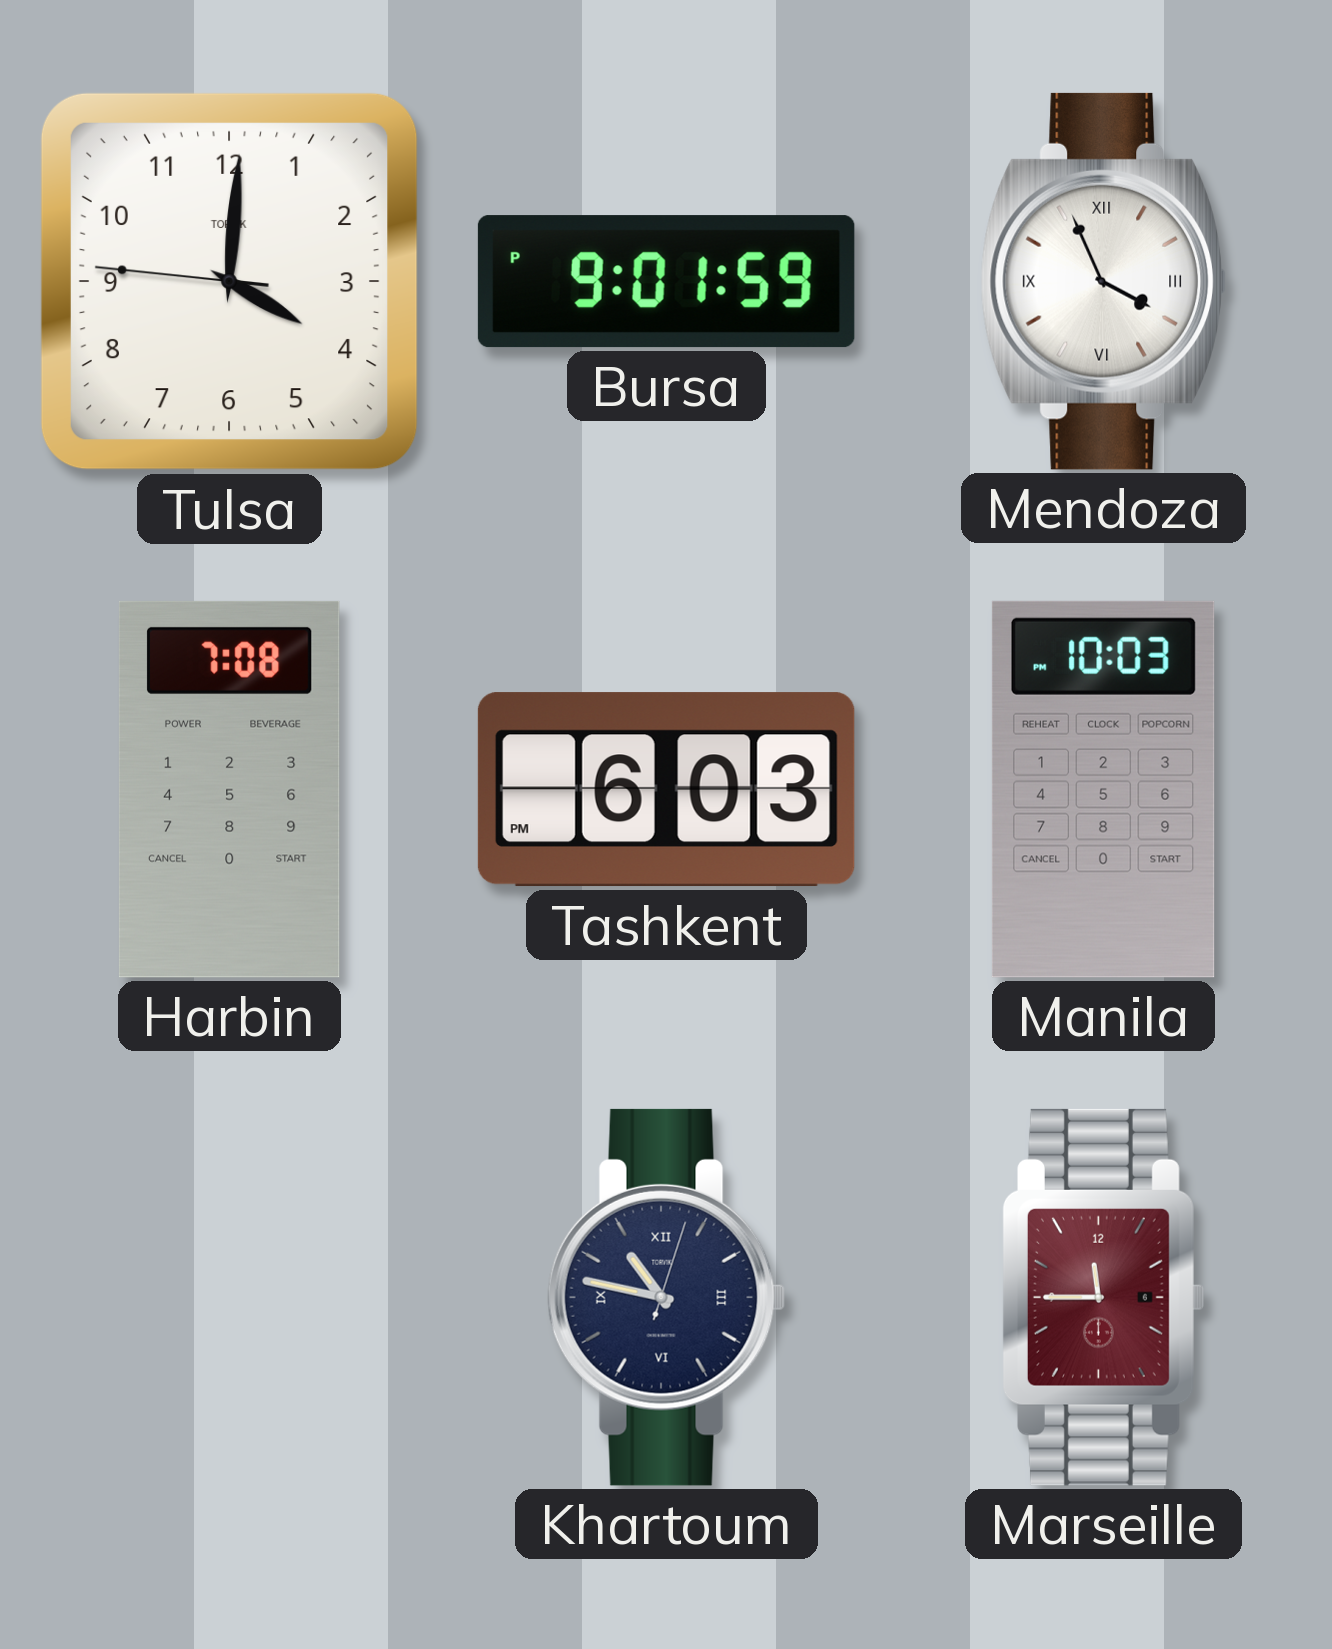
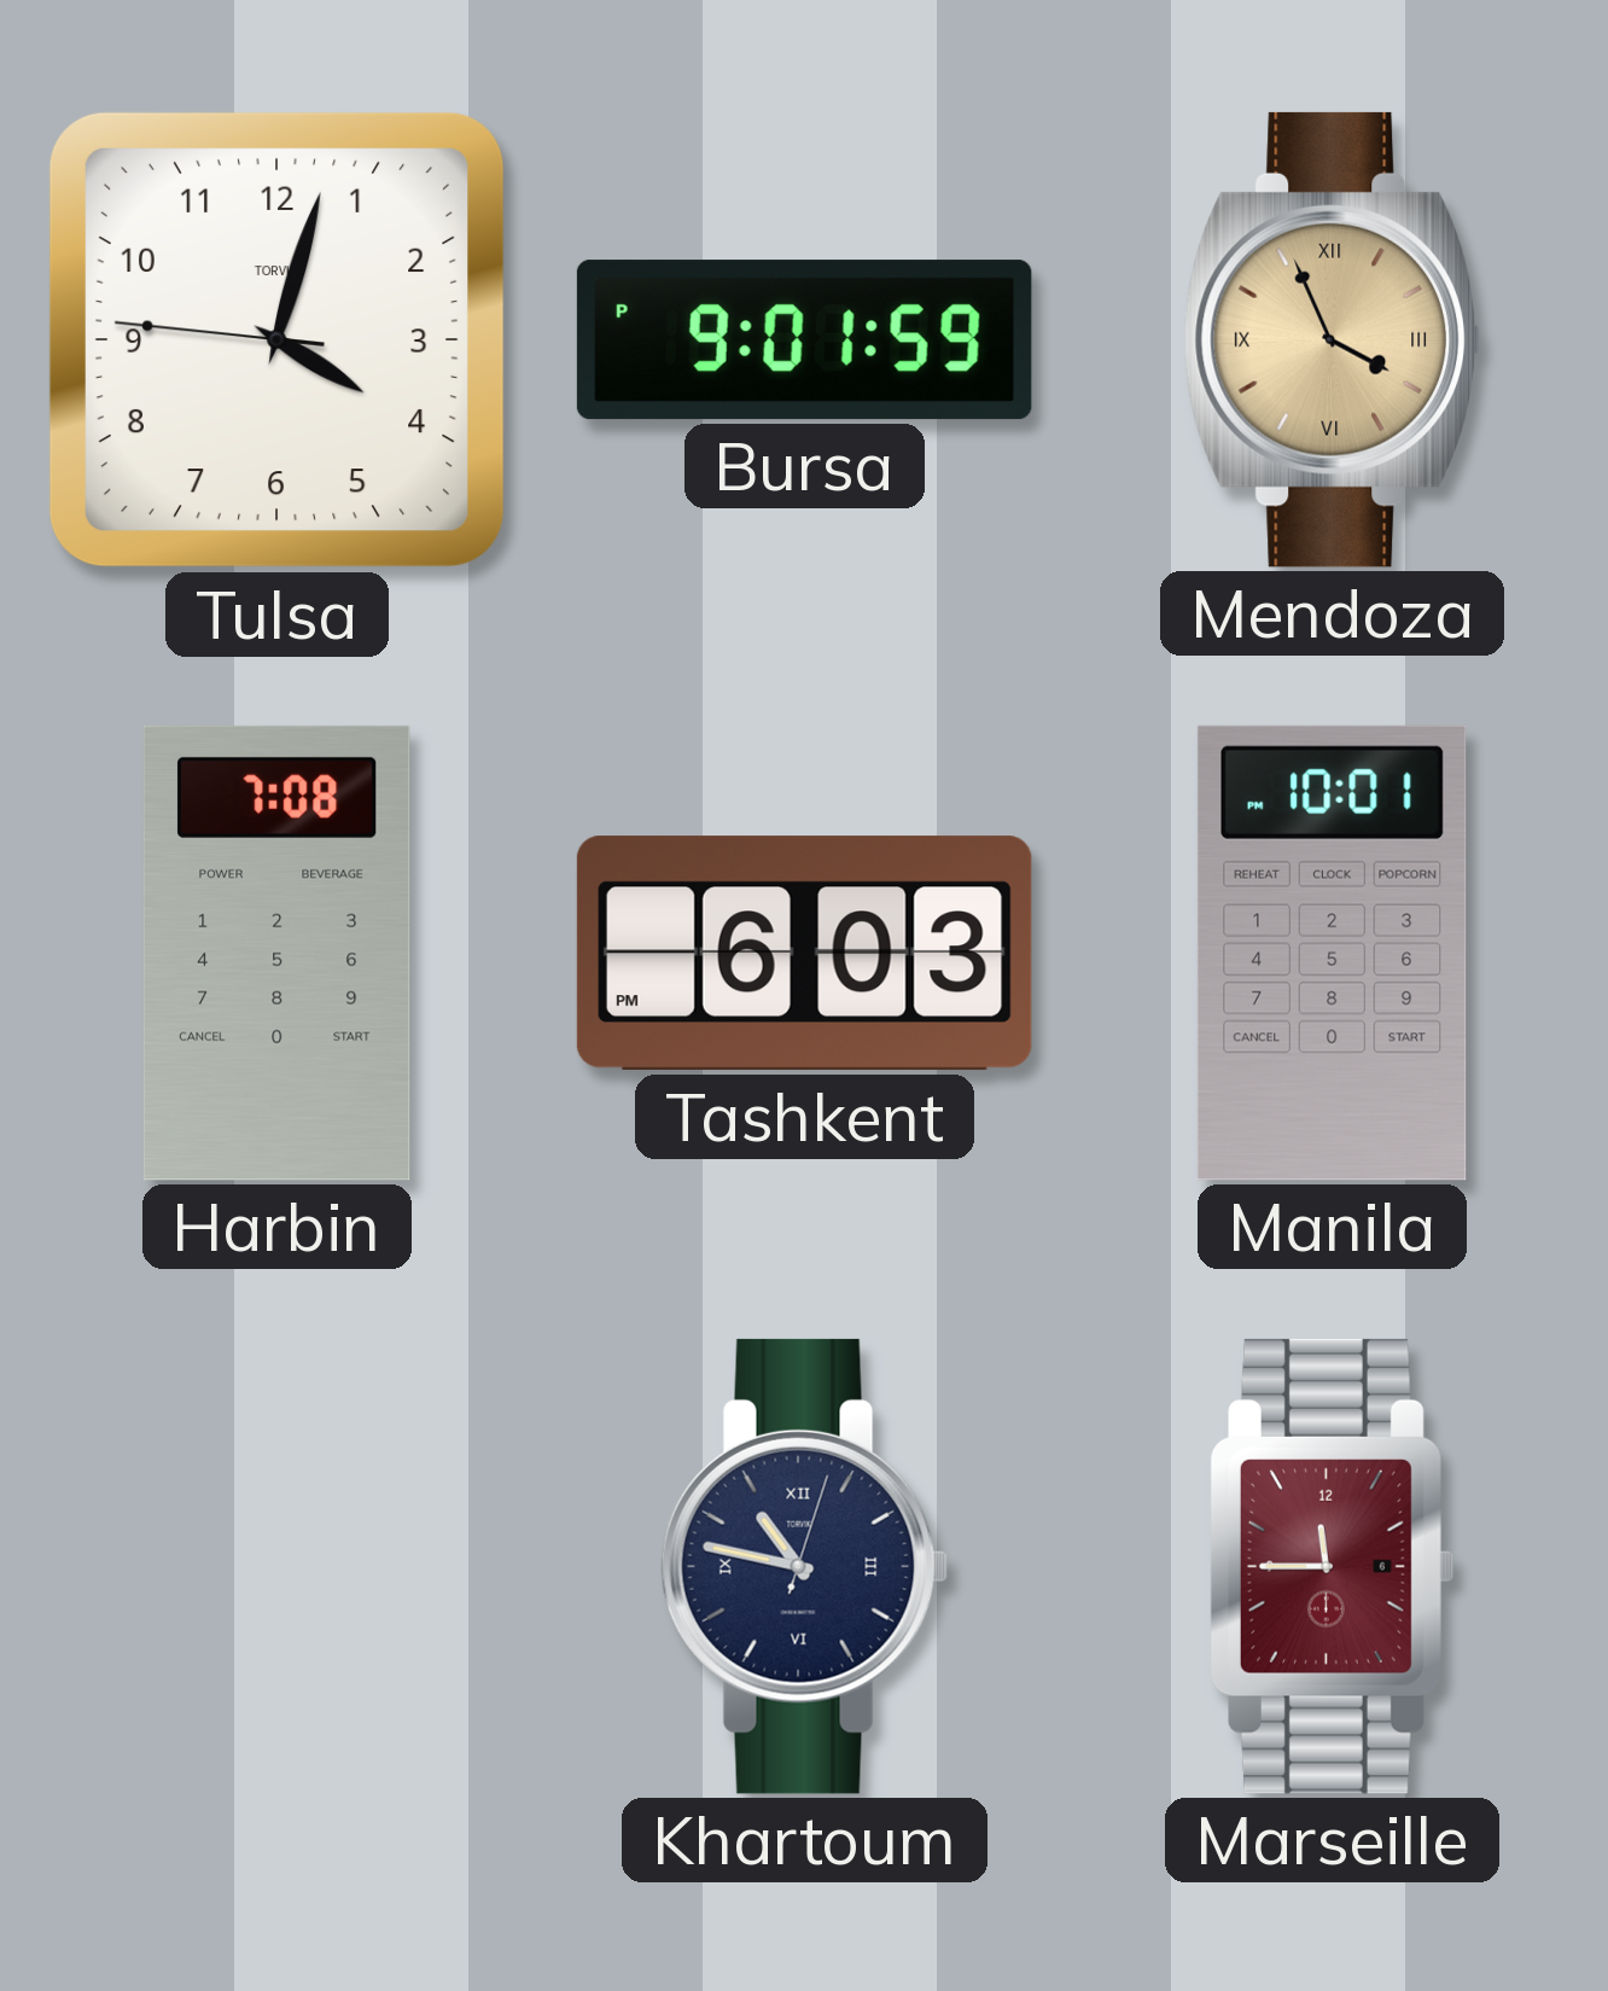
Tulsa: 4:00 -> 4:02
Mendoza dial: white -> champagne
Manila: 10:03 -> 10:01
